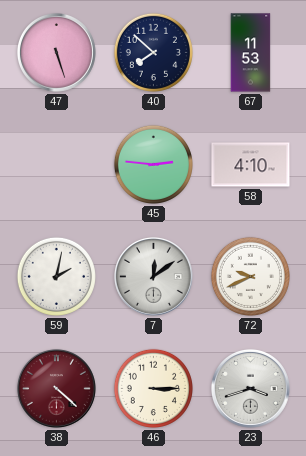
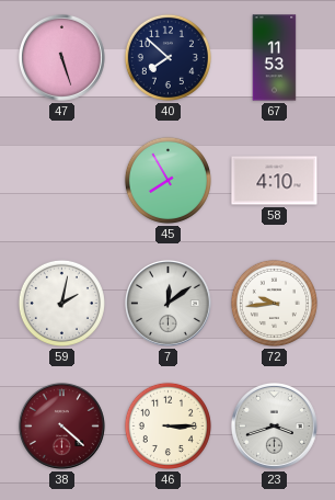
45: 2:46 -> 7:55
72: 9:41 -> 9:44
